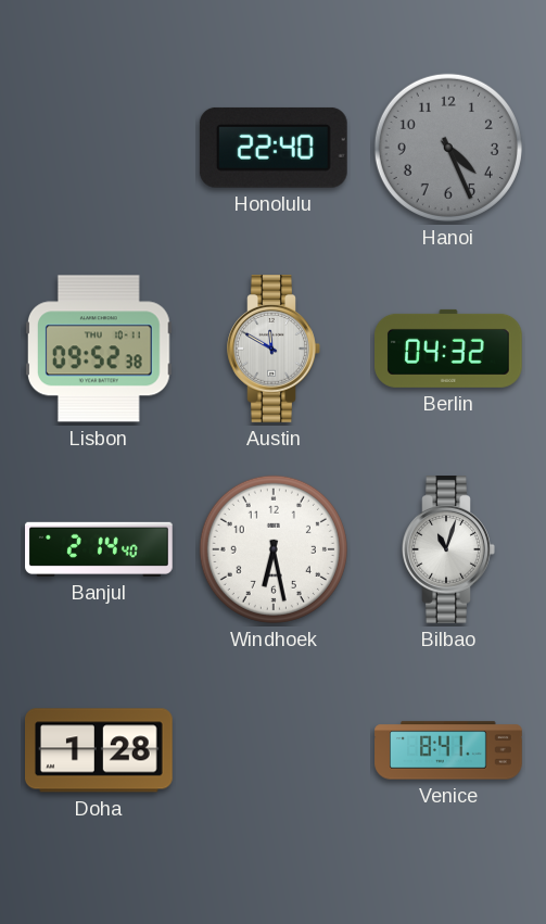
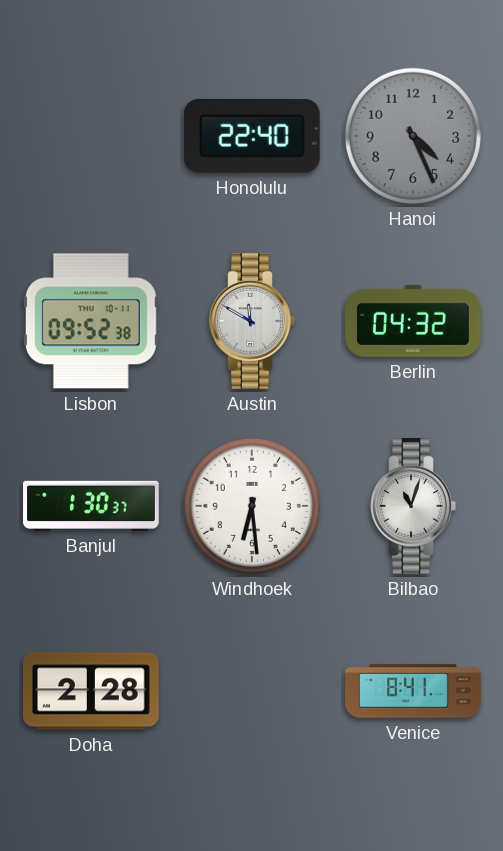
Banjul: 2:14 -> 1:30
Windhoek: 6:28 -> 6:29
Doha: 1:28 -> 2:28
